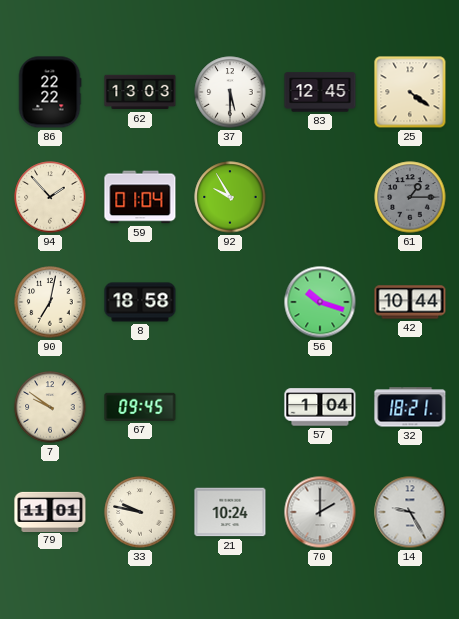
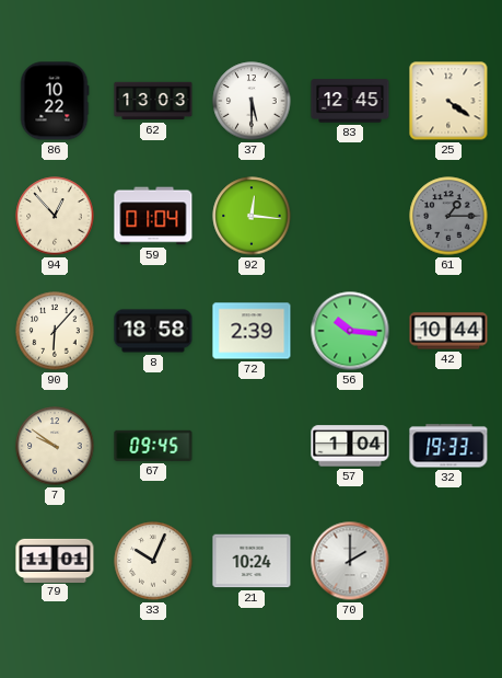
86: 22:22 -> 10:22
94: 1:53 -> 12:53
92: 9:55 -> 12:16
90: 7:02 -> 6:07
72: none -> 2:39
56: 10:18 -> 10:16
32: 18:21 -> 19:33
33: 9:47 -> 10:04
14: 9:25 -> none
